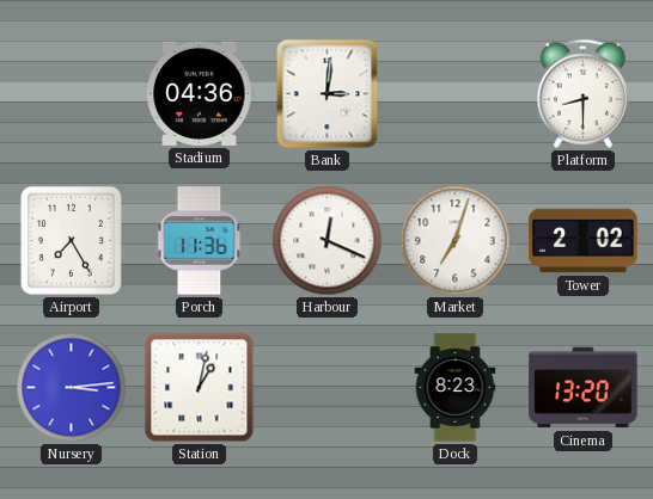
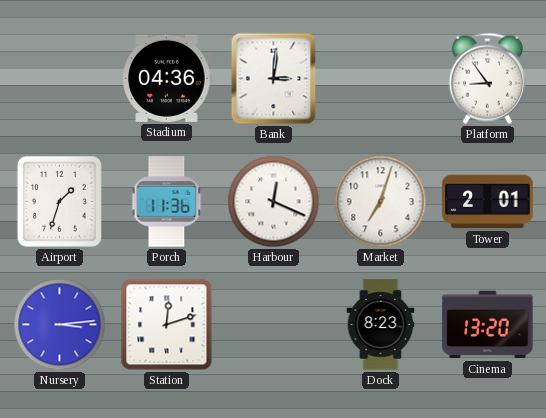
Platform: 8:30 -> 8:54
Airport: 7:25 -> 1:33
Tower: 2:02 -> 2:01
Station: 1:02 -> 12:12
